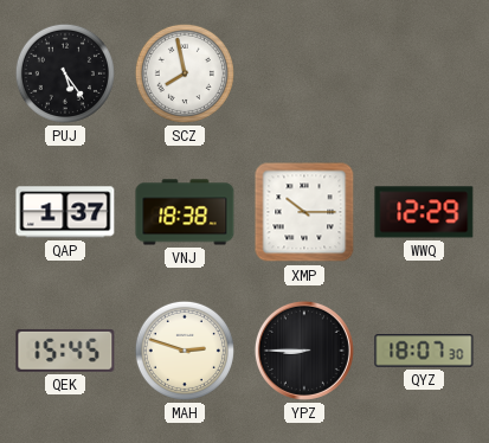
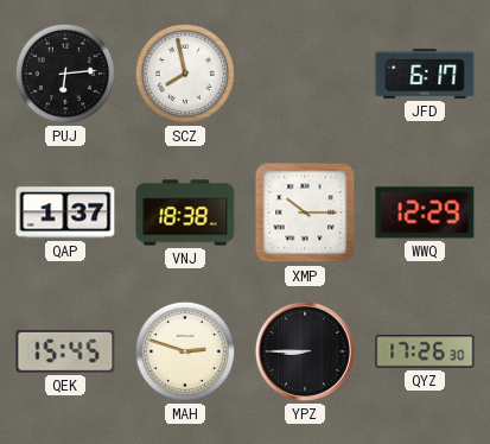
PUJ: 5:24 -> 6:14
JFD: none -> 6:17
QYZ: 18:07 -> 17:26
